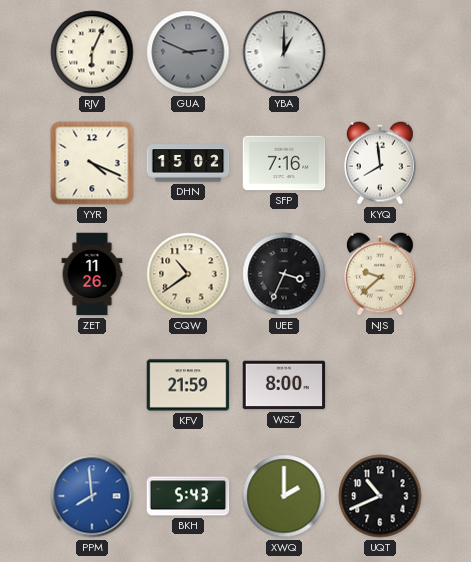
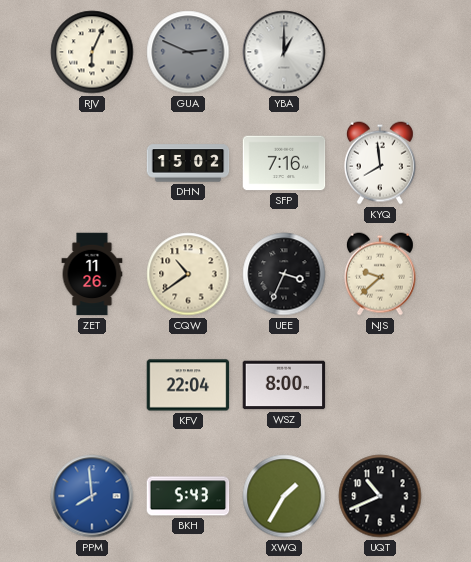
YYR: 4:19 -> none
KFV: 21:59 -> 22:04
XWQ: 2:00 -> 1:35
